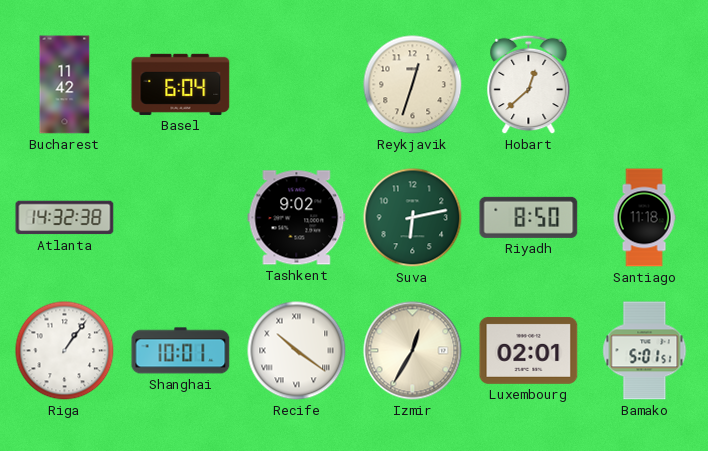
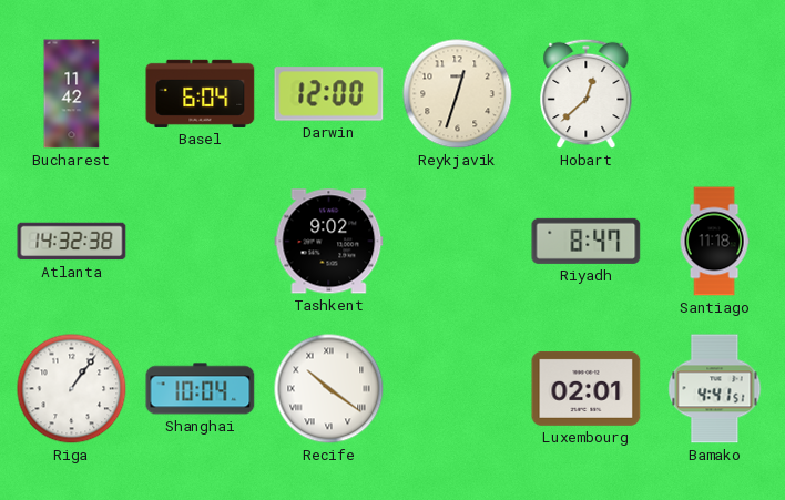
Darwin: none -> 12:00
Suva: 6:13 -> none
Riyadh: 8:50 -> 8:47
Shanghai: 10:01 -> 10:04
Izmir: 12:35 -> none
Bamako: 5:01 -> 4:41
